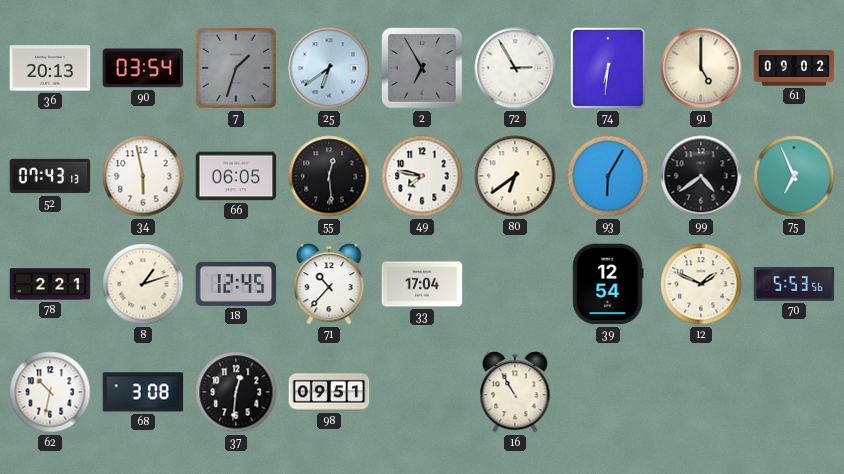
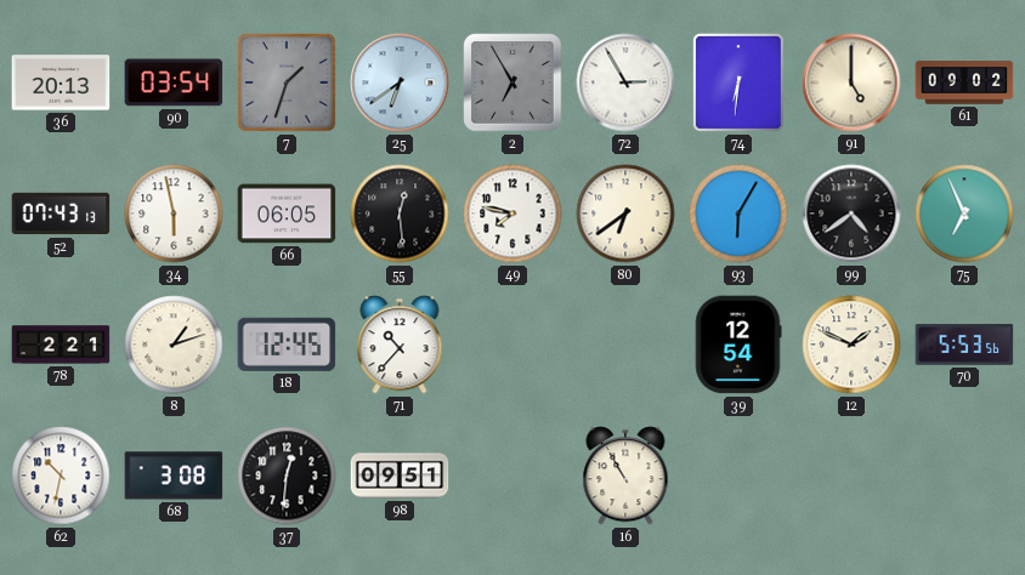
33: 17:04 -> none
